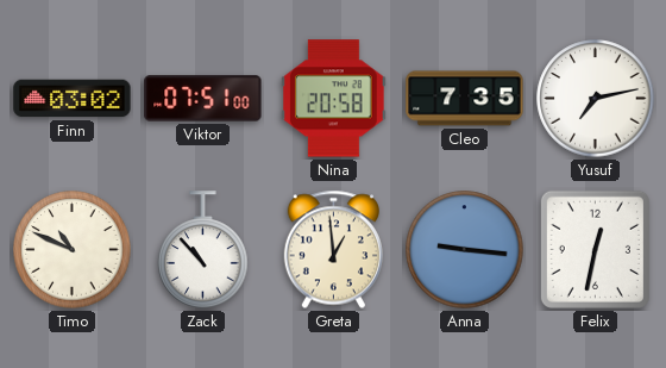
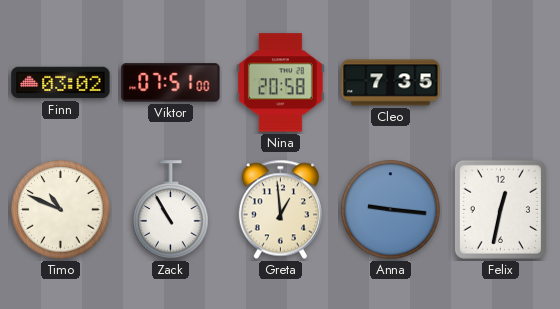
Yusuf: 7:13 -> none
Zack: 10:53 -> 10:55
